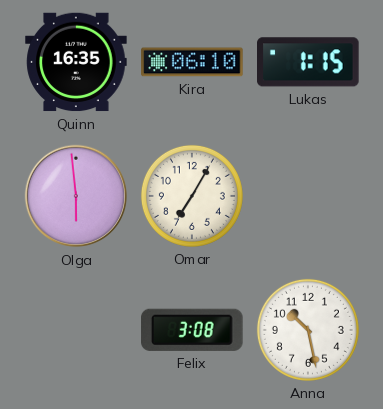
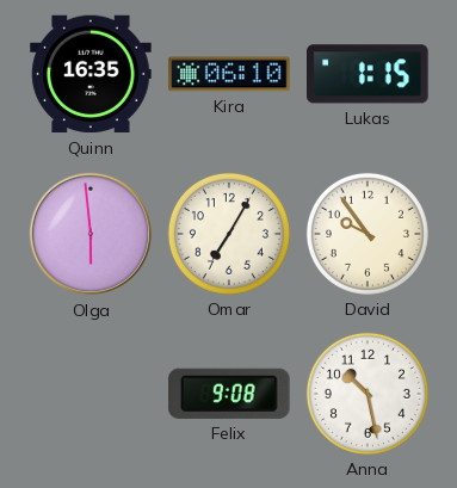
David: none -> 9:54
Felix: 3:08 -> 9:08
